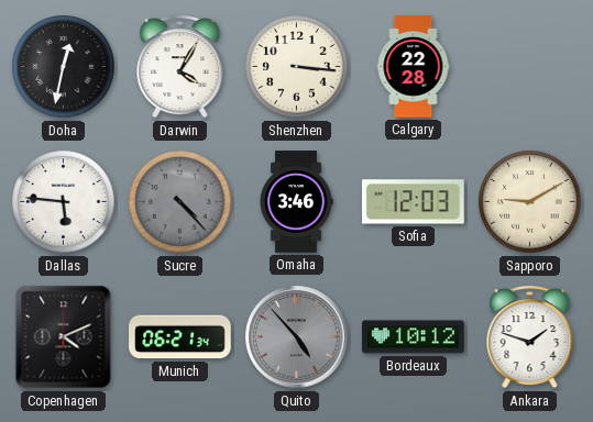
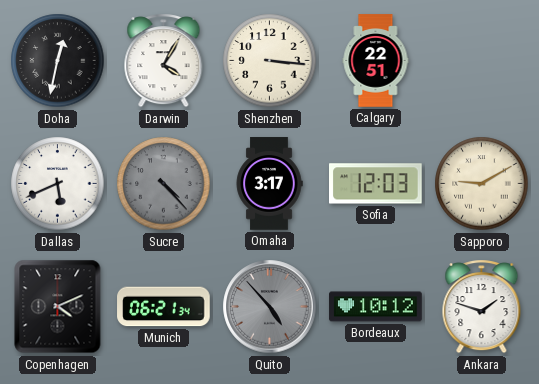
Calgary: 22:28 -> 22:51
Dallas: 5:46 -> 5:41
Omaha: 3:46 -> 3:17
